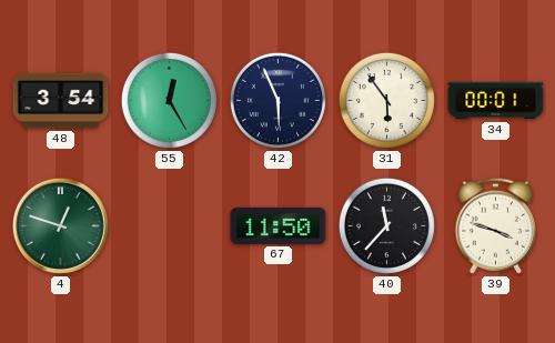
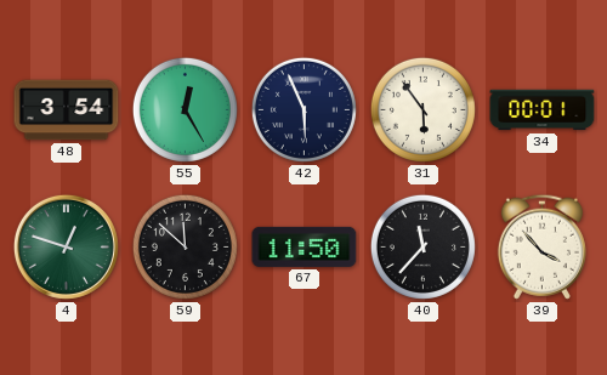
59: none -> 11:52
39: 3:48 -> 3:53
